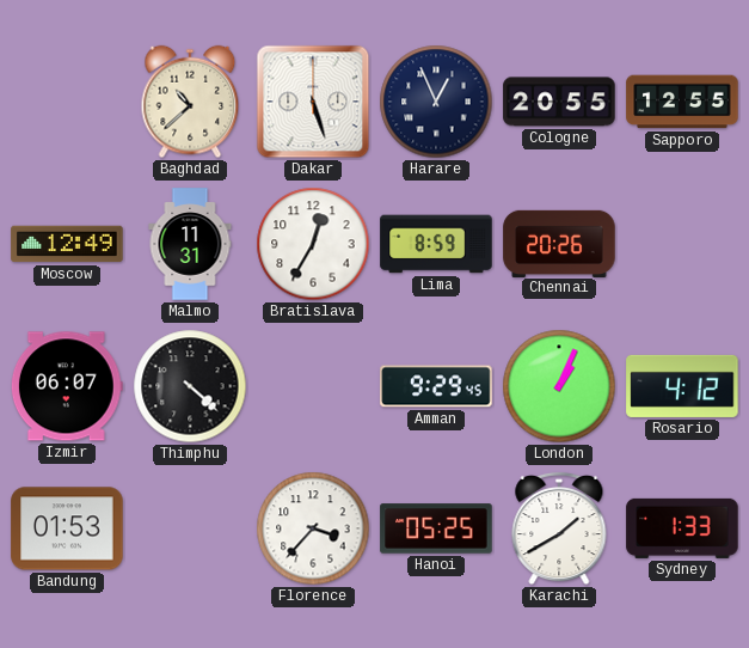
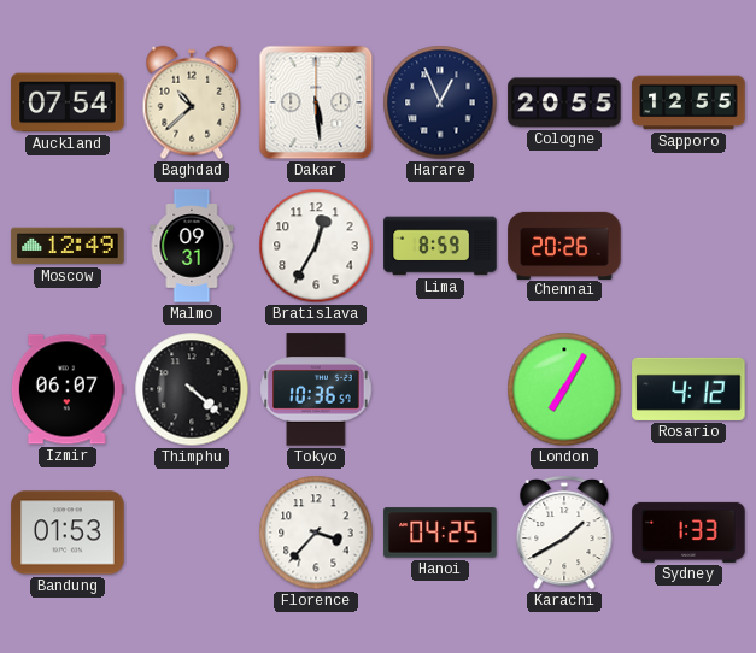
Auckland: none -> 07:54
Dakar: 5:27 -> 5:29
Malmo: 11:31 -> 09:31
Tokyo: none -> 10:36
Amman: 9:29 -> none
London: 1:04 -> 7:05
Hanoi: 05:25 -> 04:25
